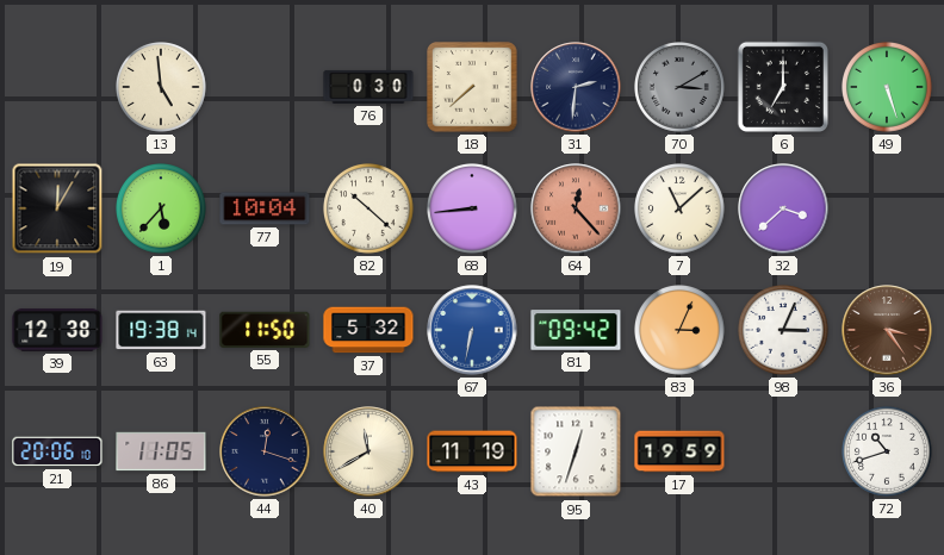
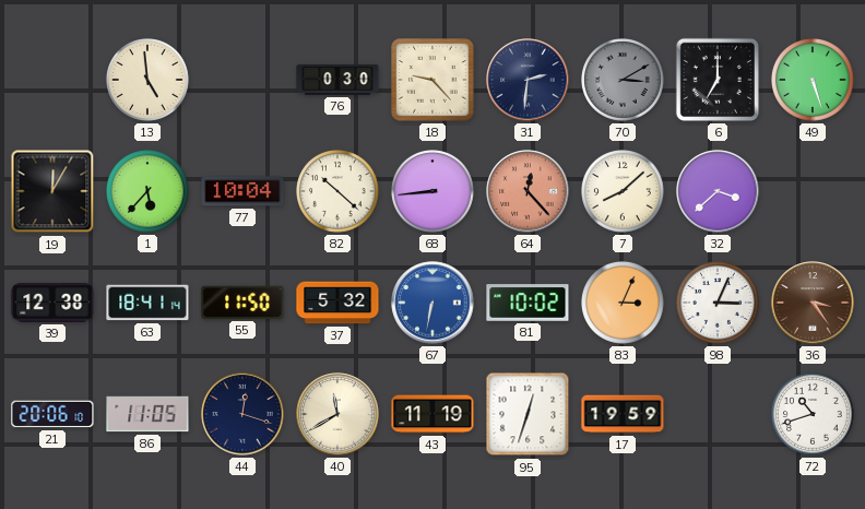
18: 7:38 -> 9:23
7: 11:08 -> 8:08
63: 19:38 -> 18:41
81: 09:42 -> 10:02
